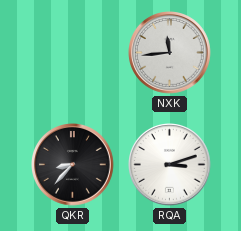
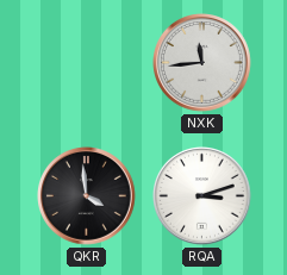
QKR: 8:37 -> 3:59
